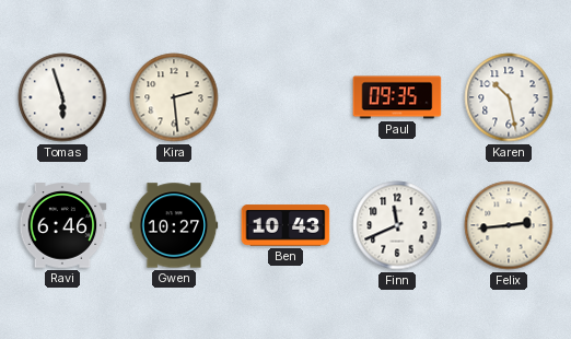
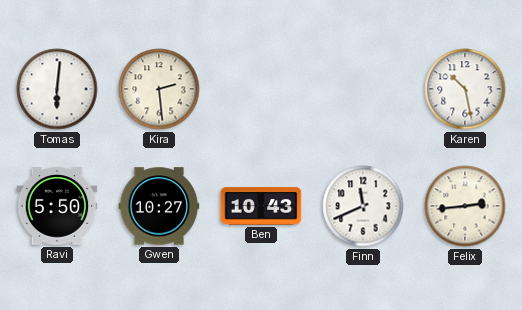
Tomas: 5:57 -> 6:01
Paul: 09:35 -> none
Ravi: 6:46 -> 5:50
